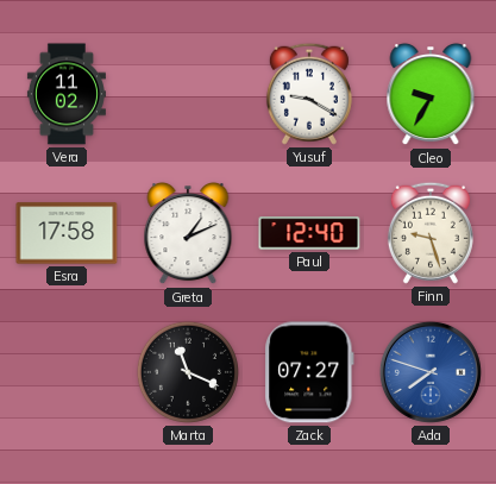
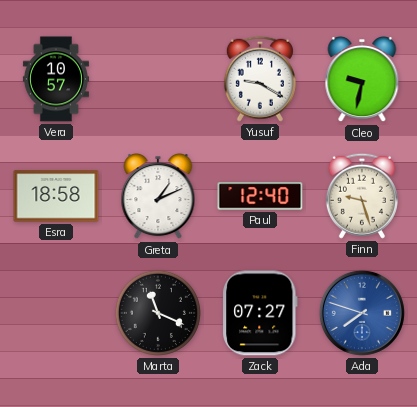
Vera: 11:02 -> 10:57
Cleo: 9:35 -> 9:32
Esra: 17:58 -> 18:58
